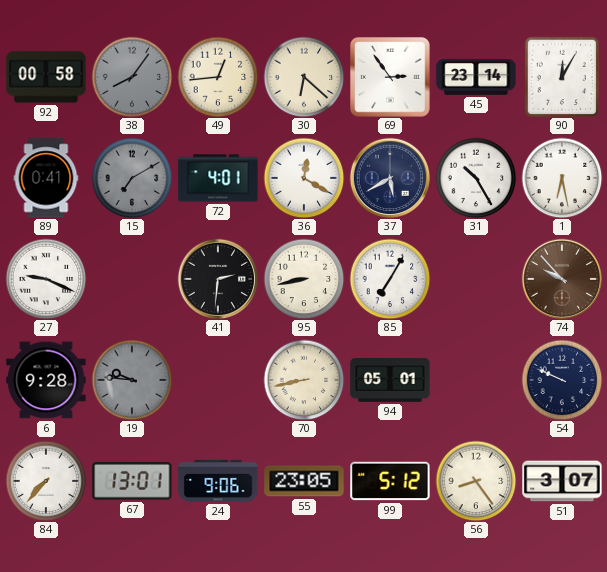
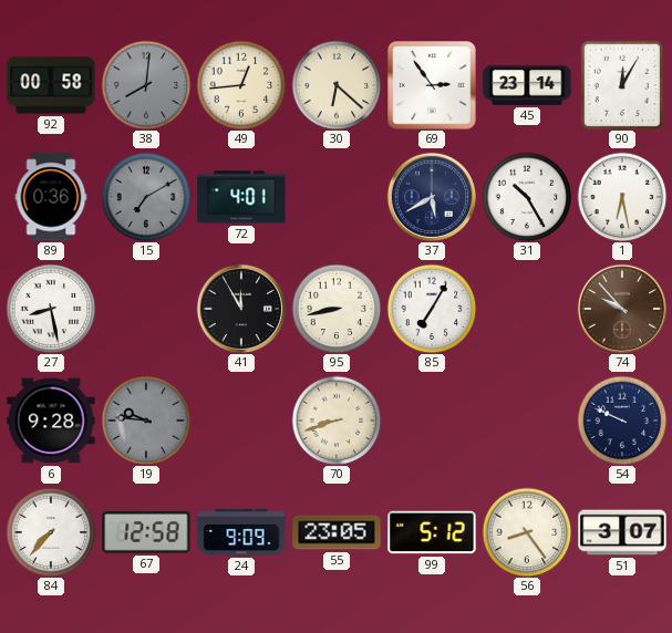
38: 8:06 -> 8:01
89: 0:41 -> 0:36
36: 12:20 -> none
27: 9:19 -> 8:28
41: 2:31 -> 11:55
70: 8:43 -> 8:42
94: 05:01 -> none
67: 13:01 -> 12:58
24: 9:06 -> 9:09
